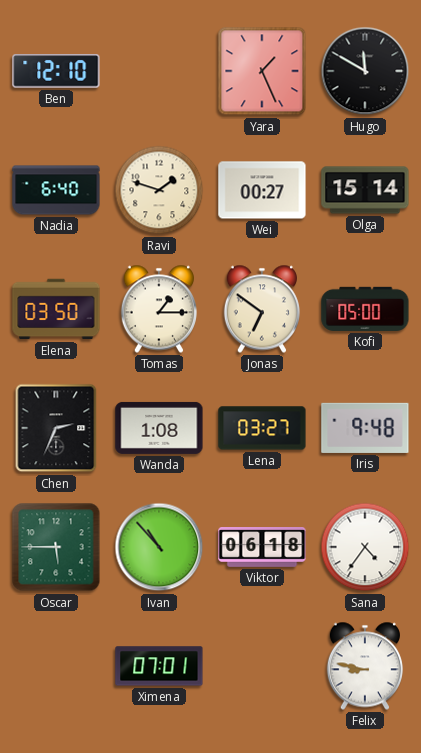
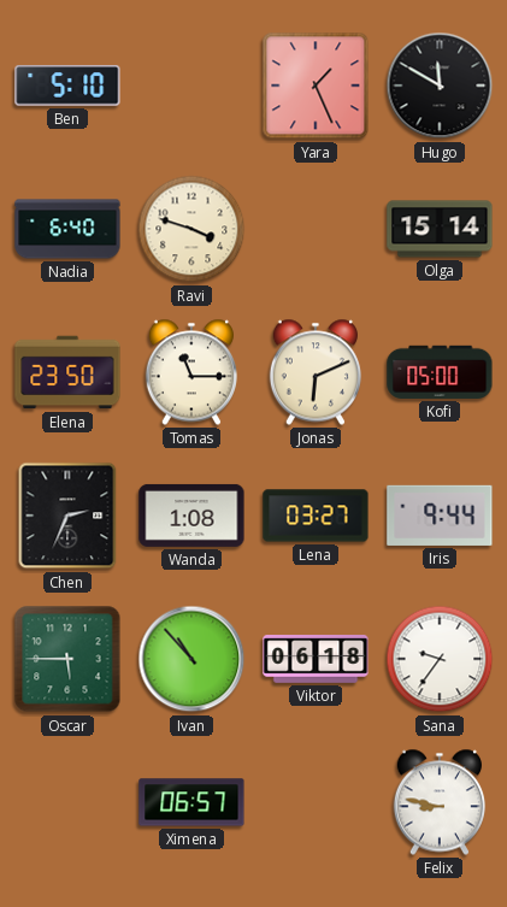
Ben: 12:10 -> 5:10
Ravi: 1:48 -> 3:48
Wei: 00:27 -> none
Elena: 03:50 -> 23:50
Tomas: 1:15 -> 11:15
Jonas: 6:51 -> 6:11
Iris: 9:48 -> 9:44
Sana: 4:36 -> 9:36
Ximena: 07:01 -> 06:57
